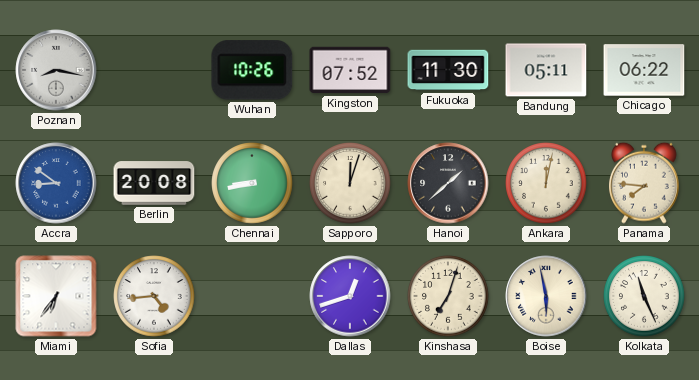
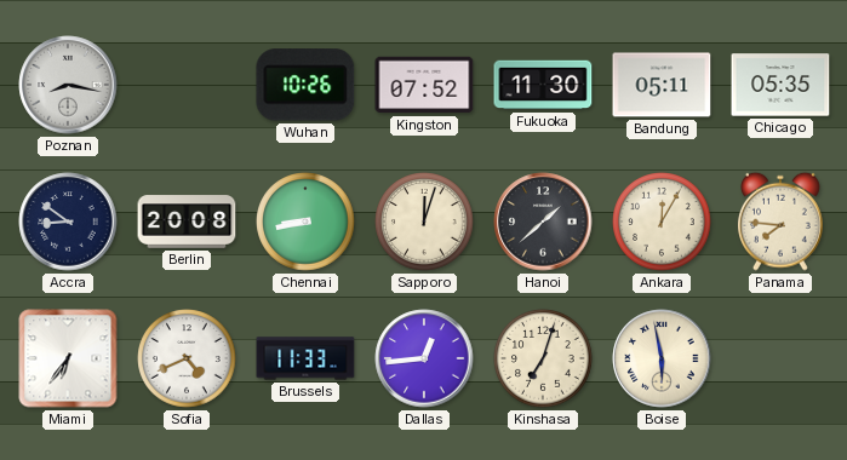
Chicago: 06:22 -> 05:35
Accra dial: blue -> navy
Ankara: 12:02 -> 12:05
Sofia: 4:44 -> 4:41
Brussels: none -> 11:33
Dallas: 12:42 -> 12:44
Kolkata: 11:26 -> none
